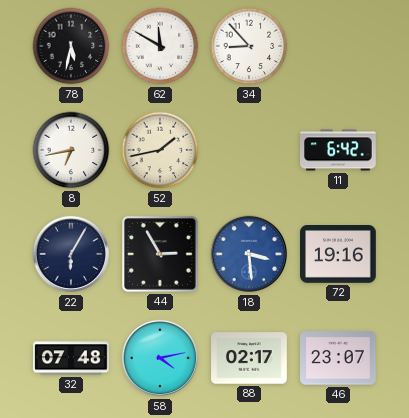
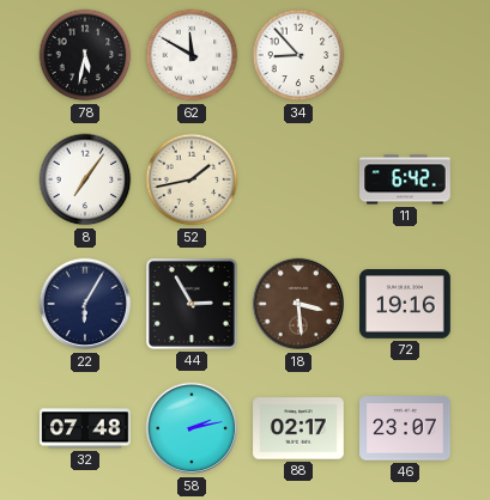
8: 6:43 -> 7:06
18 dial: blue -> brown
58: 4:13 -> 2:13
